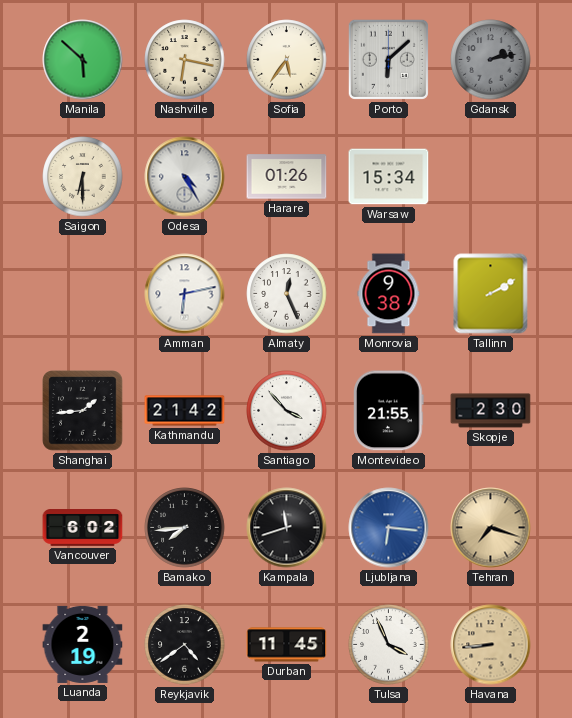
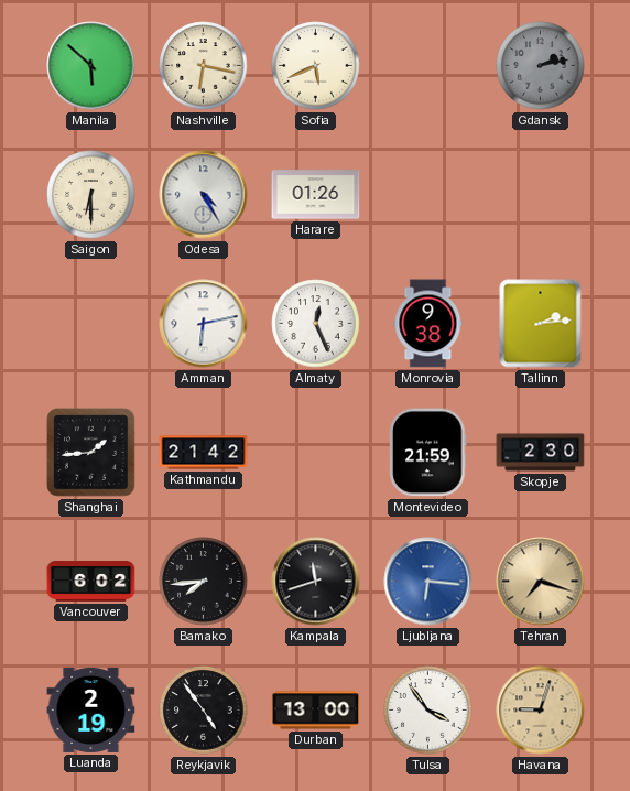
Sofia: 5:36 -> 5:41
Porto: 6:08 -> none
Warsaw: 15:34 -> none
Tallinn: 2:10 -> 2:14
Santiago: 3:53 -> none
Montevideo: 21:55 -> 21:59
Reykjavik: 4:39 -> 4:54
Durban: 11:45 -> 13:00
Tulsa: 3:56 -> 3:54
Havana: 8:44 -> 9:03
